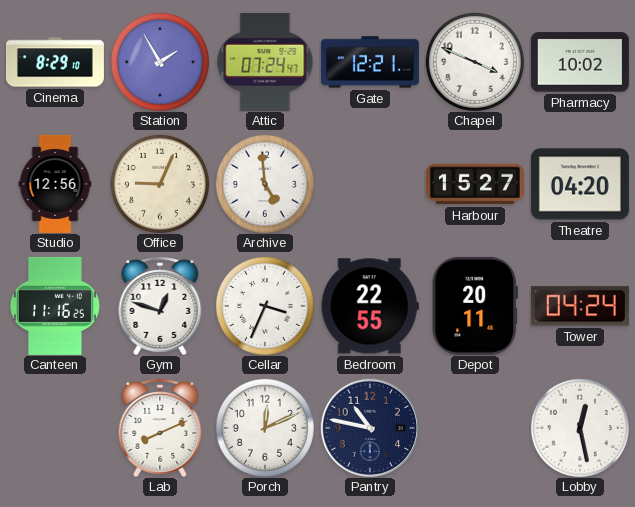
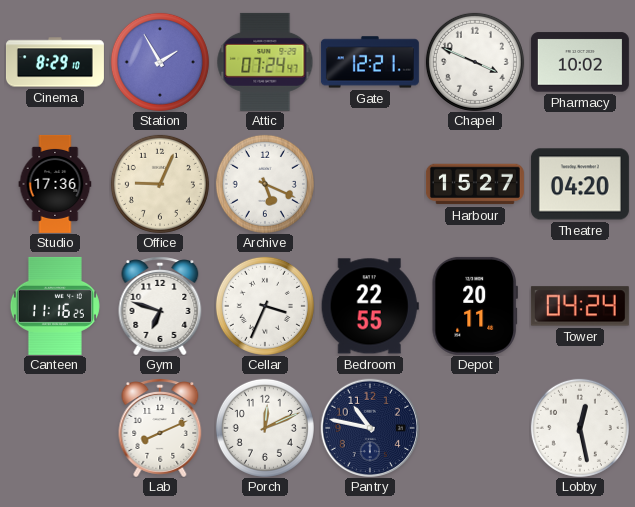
Studio: 12:56 -> 17:36
Archive: 4:59 -> 5:19
Gym: 12:48 -> 6:48
